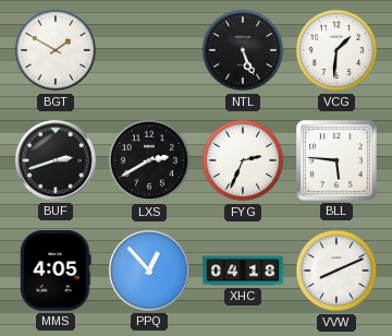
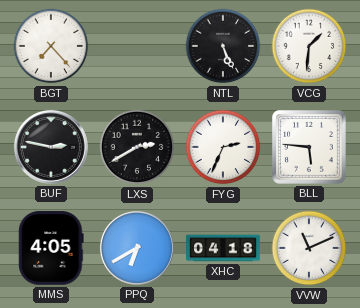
BGT: 1:50 -> 7:23
BUF: 2:42 -> 2:47
PPQ: 12:53 -> 6:40
VVW: 8:11 -> 11:11
